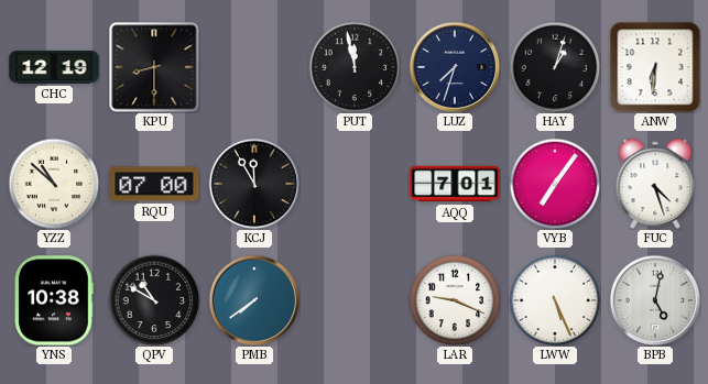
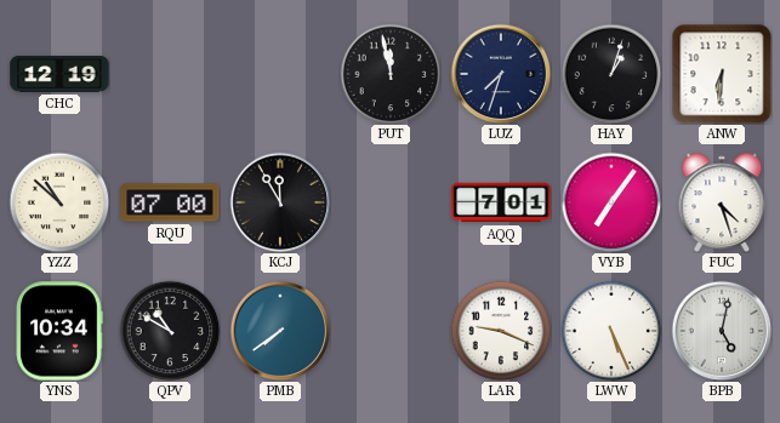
KPU: 8:30 -> none
YNS: 10:38 -> 10:34
